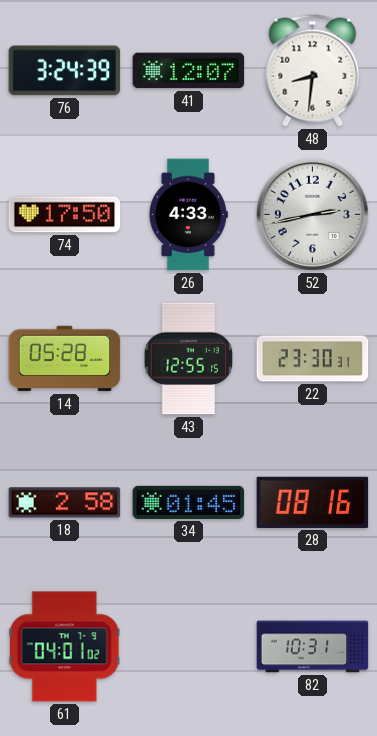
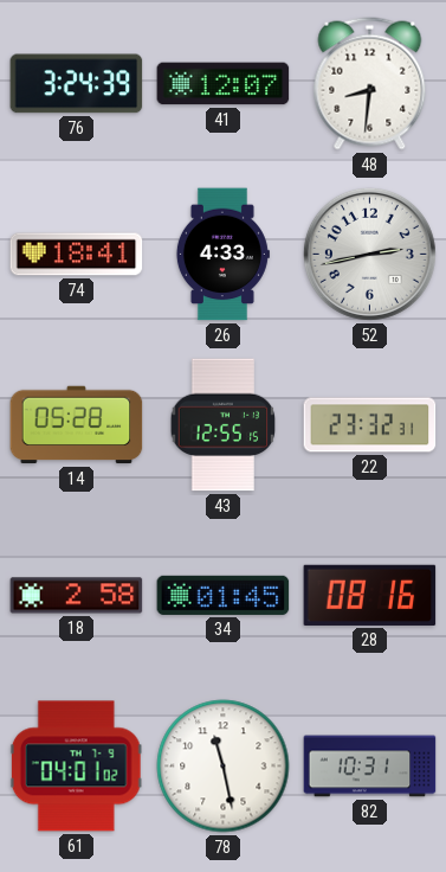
74: 17:50 -> 18:41
22: 23:30 -> 23:32
78: none -> 11:28
